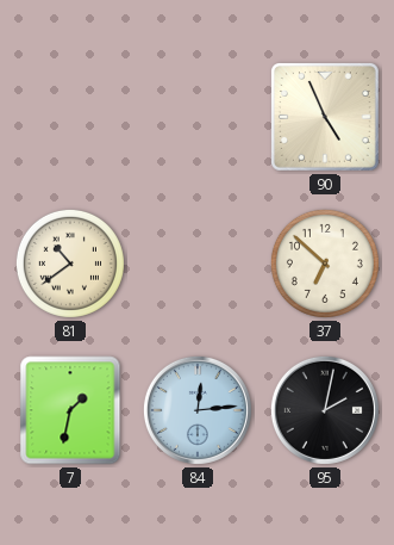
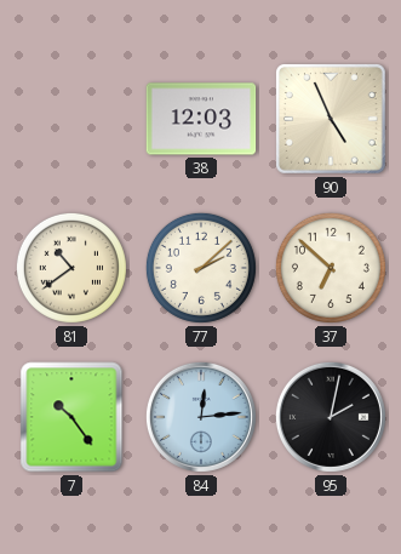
38: none -> 12:03
77: none -> 2:08
7: 1:32 -> 10:24
